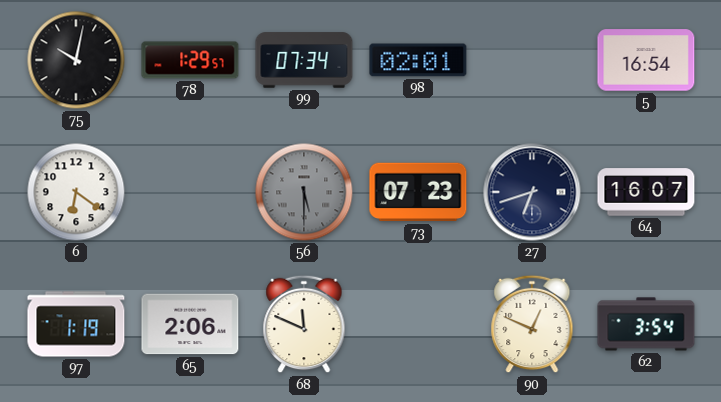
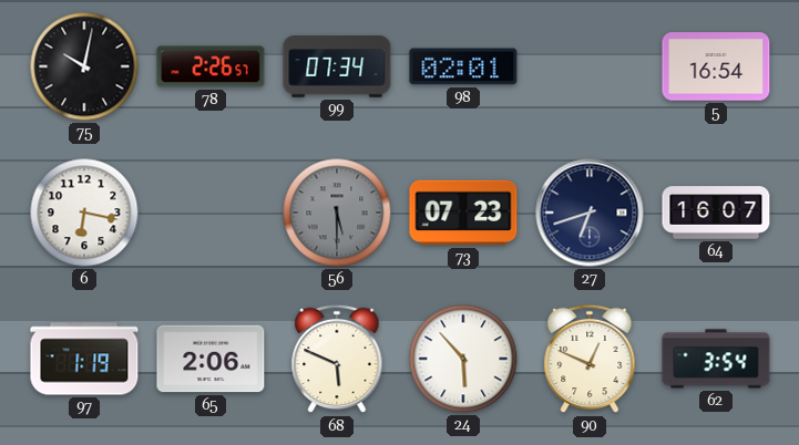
78: 1:29 -> 2:26
6: 6:21 -> 6:17
68: 11:49 -> 5:49
24: none -> 5:53
